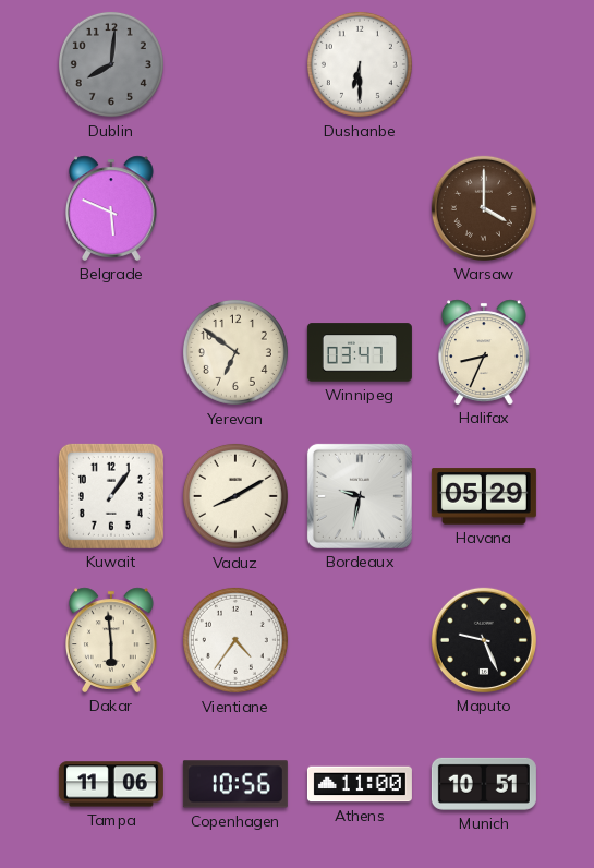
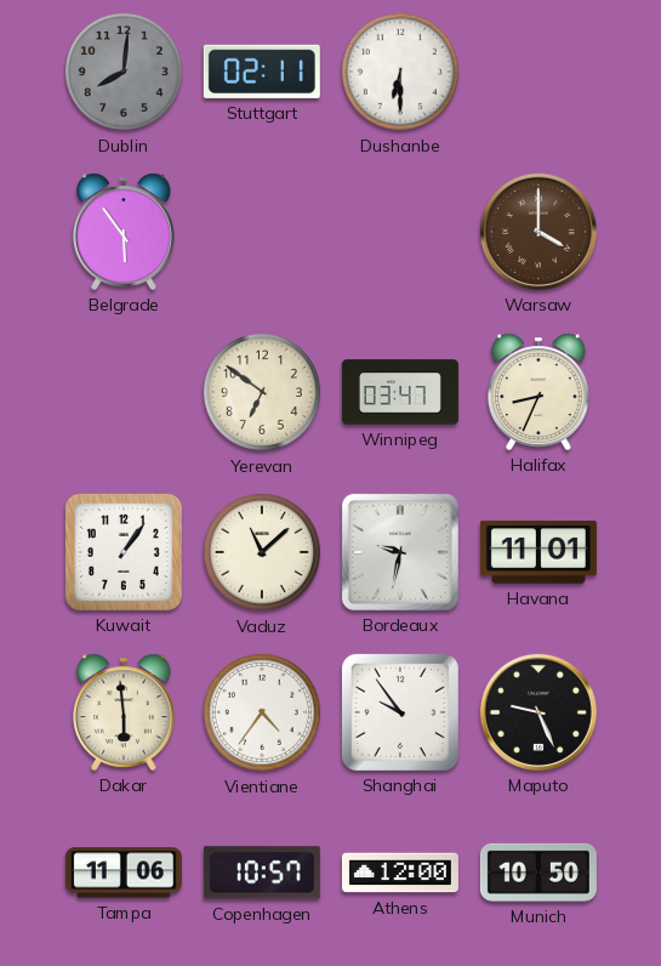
Stuttgart: none -> 02:11
Belgrade: 5:49 -> 5:54
Vaduz: 8:10 -> 11:08
Havana: 05:29 -> 11:01
Shanghai: none -> 9:54
Copenhagen: 10:56 -> 10:57
Athens: 11:00 -> 12:00
Munich: 10:51 -> 10:50
